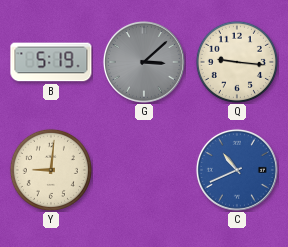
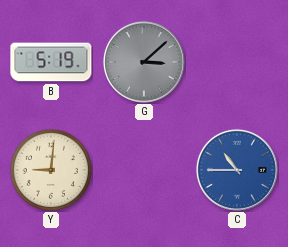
Q: 9:16 -> none
C: 10:41 -> 10:45
